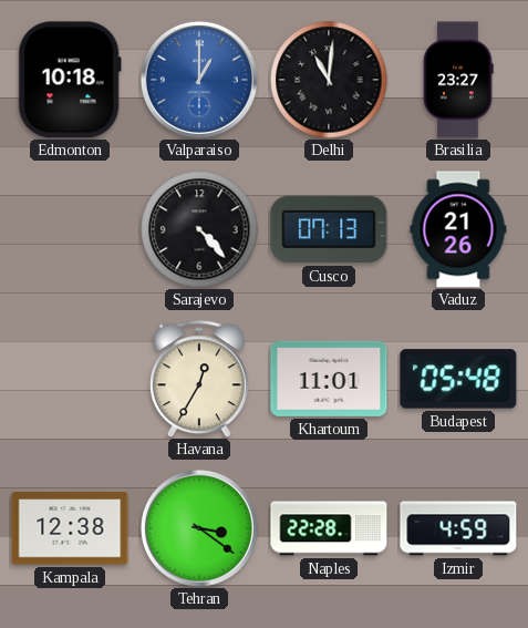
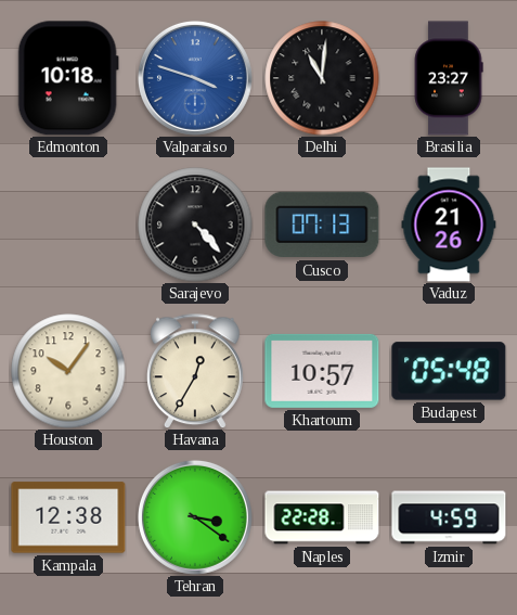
Valparaiso: 1:00 -> 3:48
Houston: none -> 10:06
Khartoum: 11:01 -> 10:57
